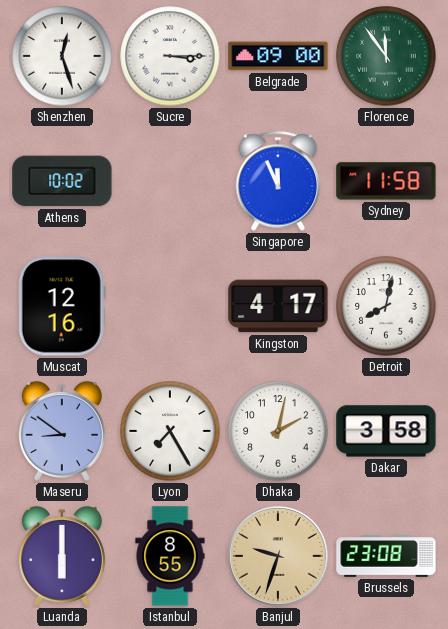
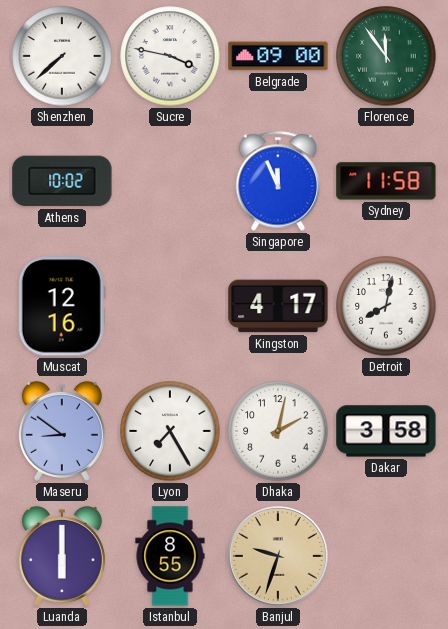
Shenzhen: 12:27 -> 7:38
Sucre: 3:15 -> 3:47
Brussels: 23:08 -> none
